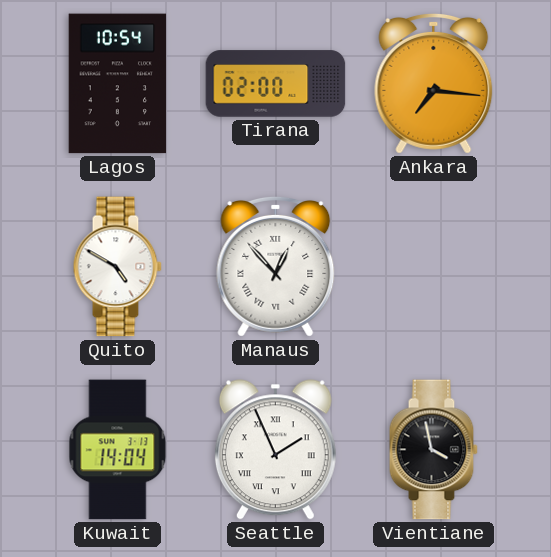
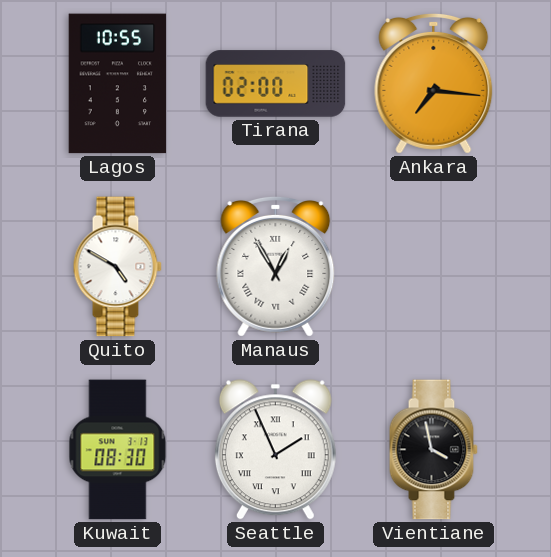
Lagos: 10:54 -> 10:55
Manaus: 12:53 -> 12:55
Kuwait: 14:04 -> 08:30
